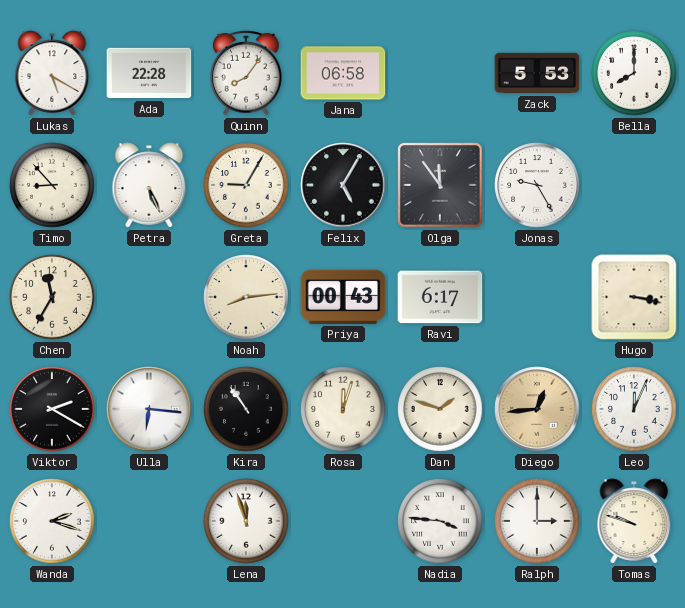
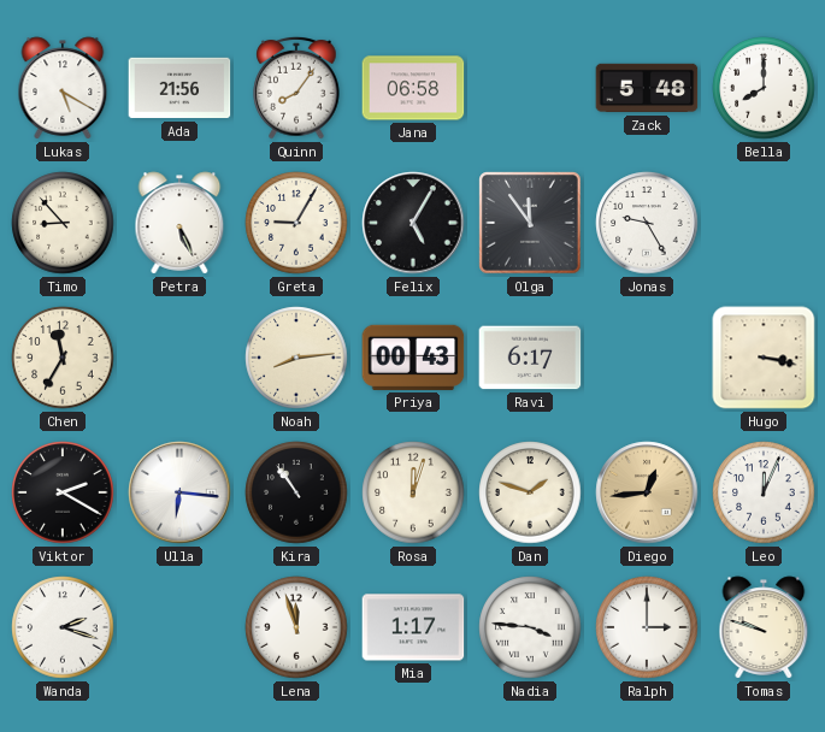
Ada: 22:28 -> 21:56
Zack: 5:53 -> 5:48
Mia: none -> 1:17
